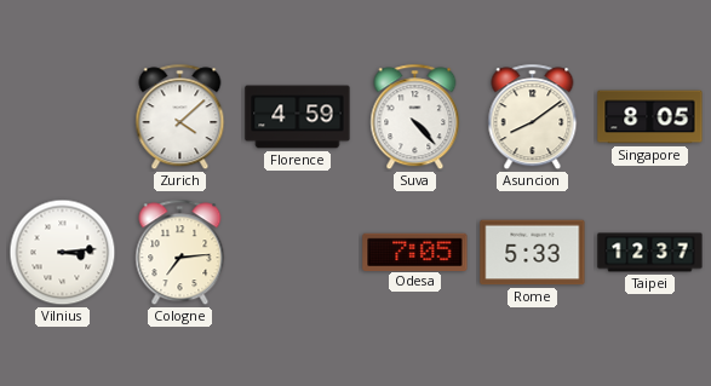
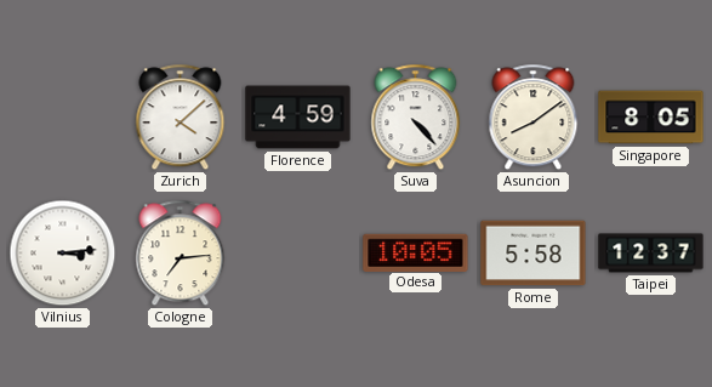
Odesa: 7:05 -> 10:05
Rome: 5:33 -> 5:58
